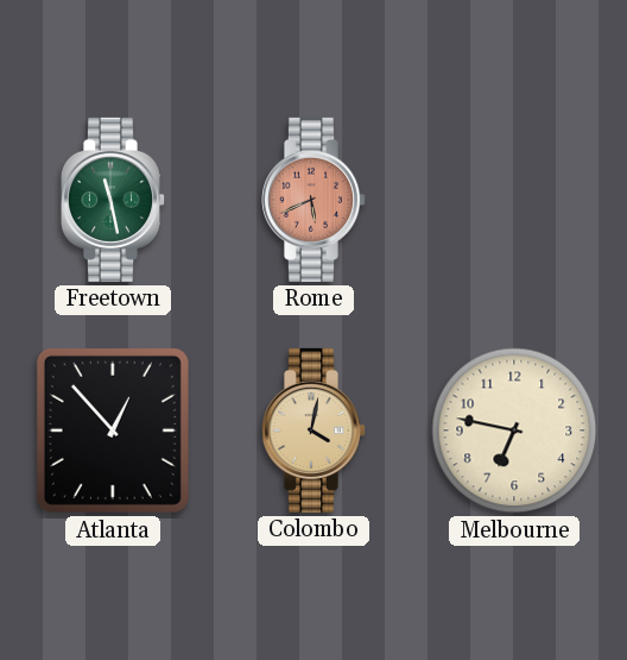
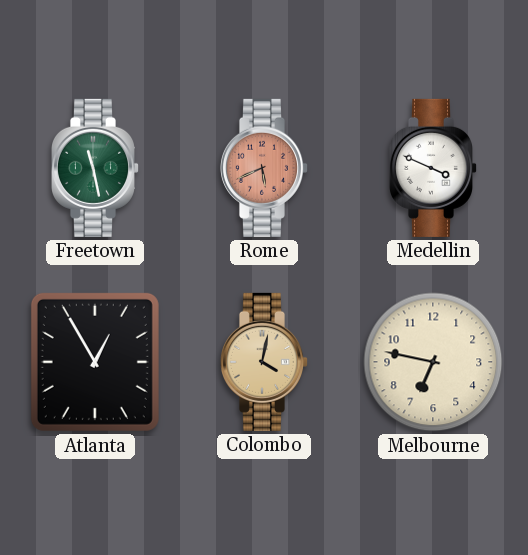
Medellin: none -> 3:49
Atlanta: 12:53 -> 12:55
